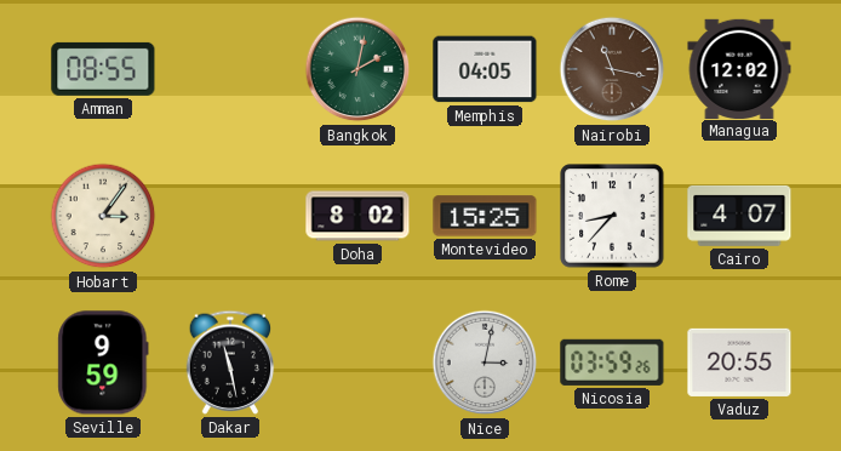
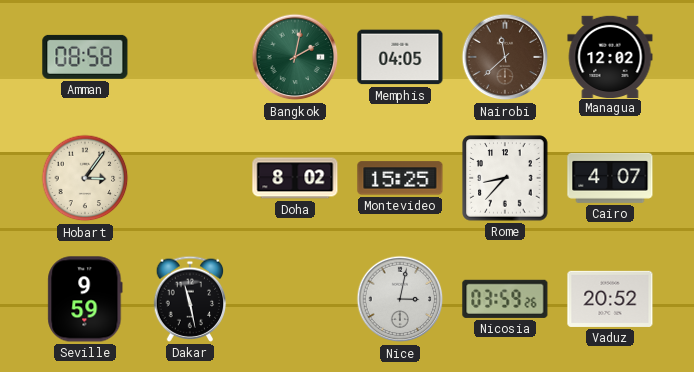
Amman: 08:55 -> 08:58
Nairobi: 11:17 -> 11:38
Vaduz: 20:55 -> 20:52
